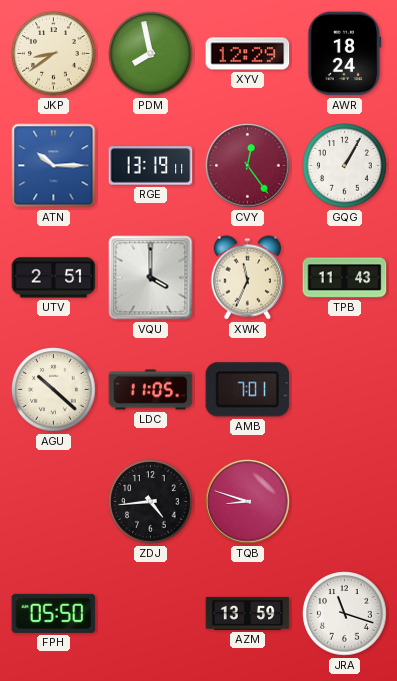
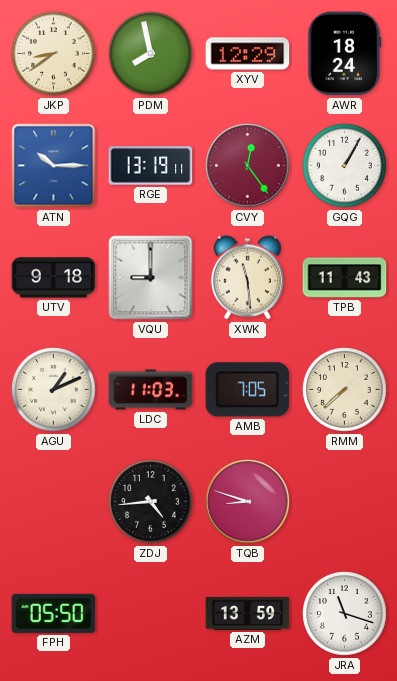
UTV: 2:51 -> 9:18
VQU: 4:00 -> 9:00
XWK: 11:34 -> 11:29
AGU: 10:22 -> 1:11
LDC: 11:05 -> 11:03
AMB: 7:01 -> 7:05
RMM: none -> 7:38
